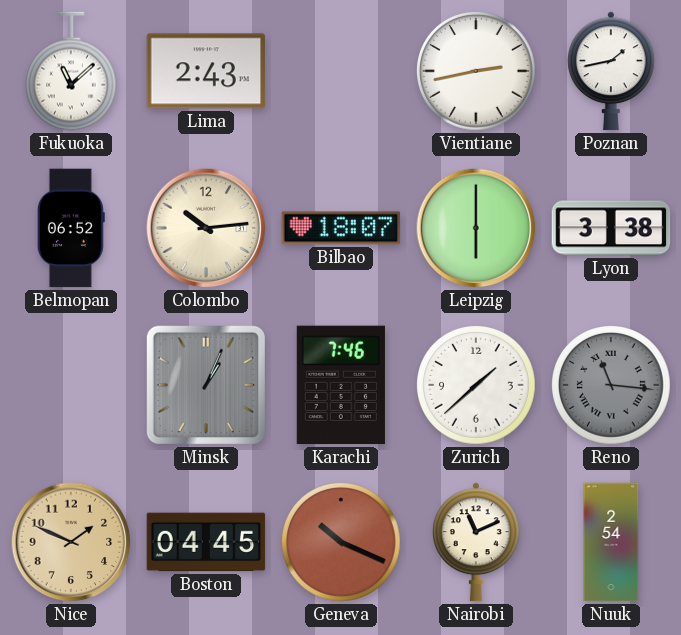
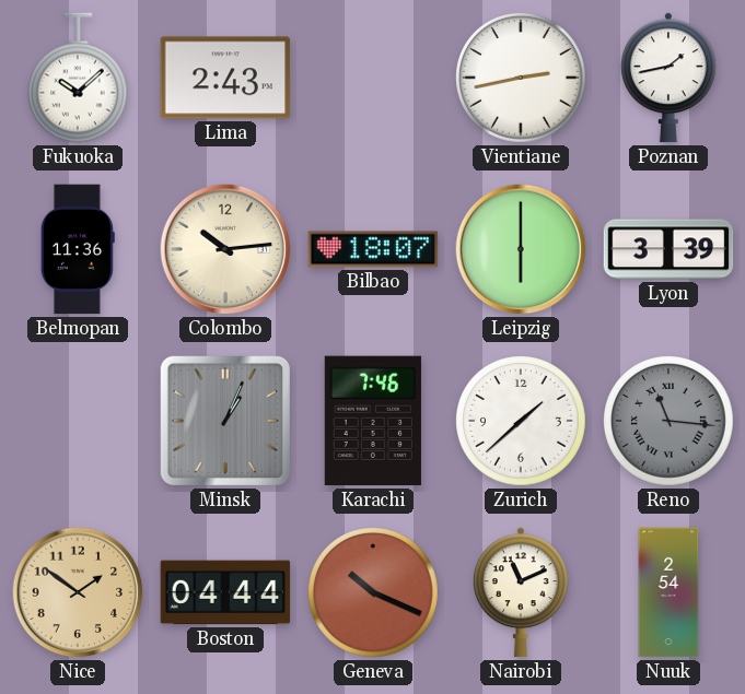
Fukuoka: 11:08 -> 10:08
Belmopan: 06:52 -> 11:36
Lyon: 3:38 -> 3:39
Nice: 1:49 -> 1:51
Boston: 04:45 -> 04:44
